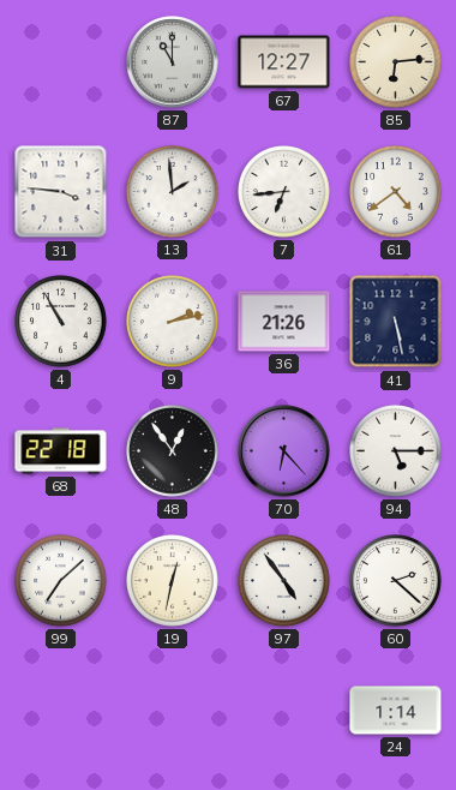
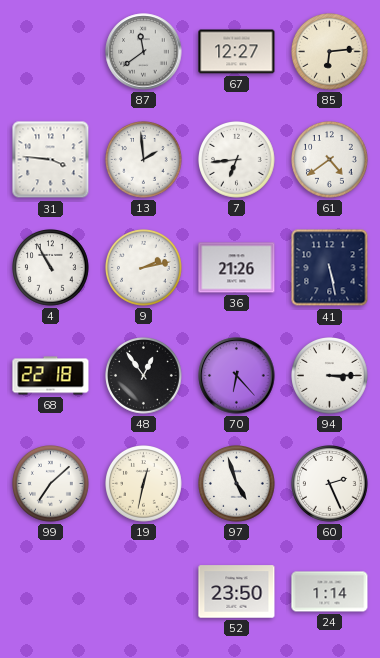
87: 11:00 -> 11:39
94: 5:15 -> 3:15
97: 4:54 -> 4:57
60: 2:22 -> 2:26
52: none -> 23:50
